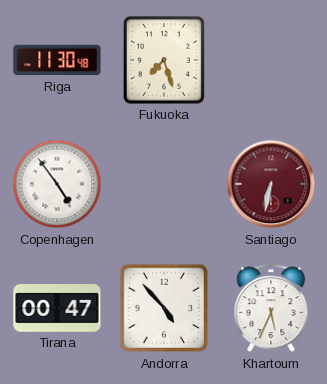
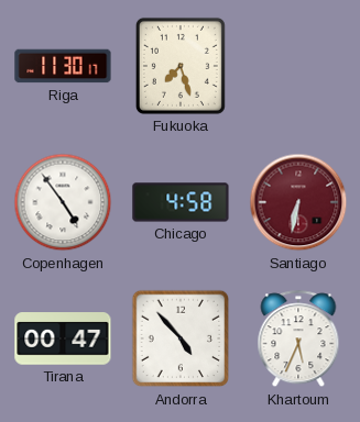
Riga: 11:30:48 -> 11:30:17
Chicago: none -> 4:58
